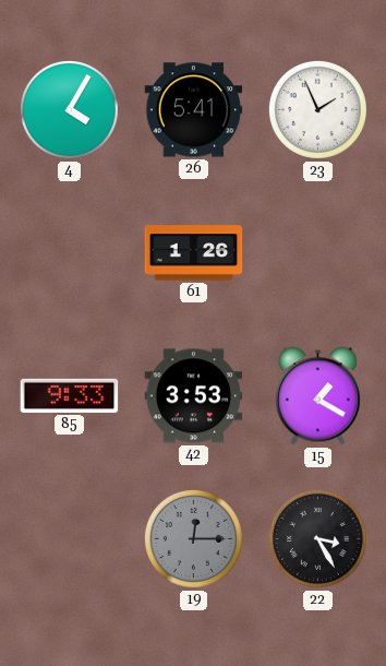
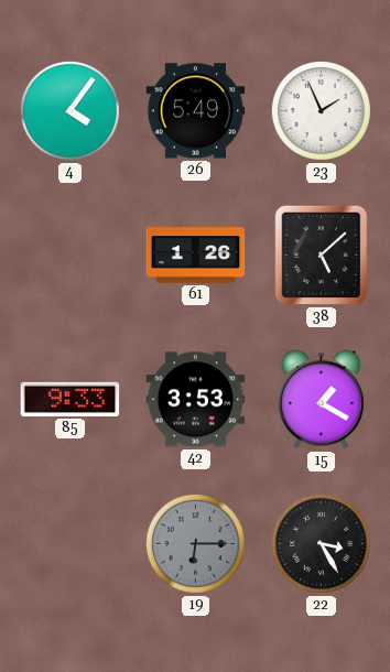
4: 4:05 -> 4:06
26: 5:41 -> 5:49
38: none -> 5:08
19: 12:15 -> 6:15
